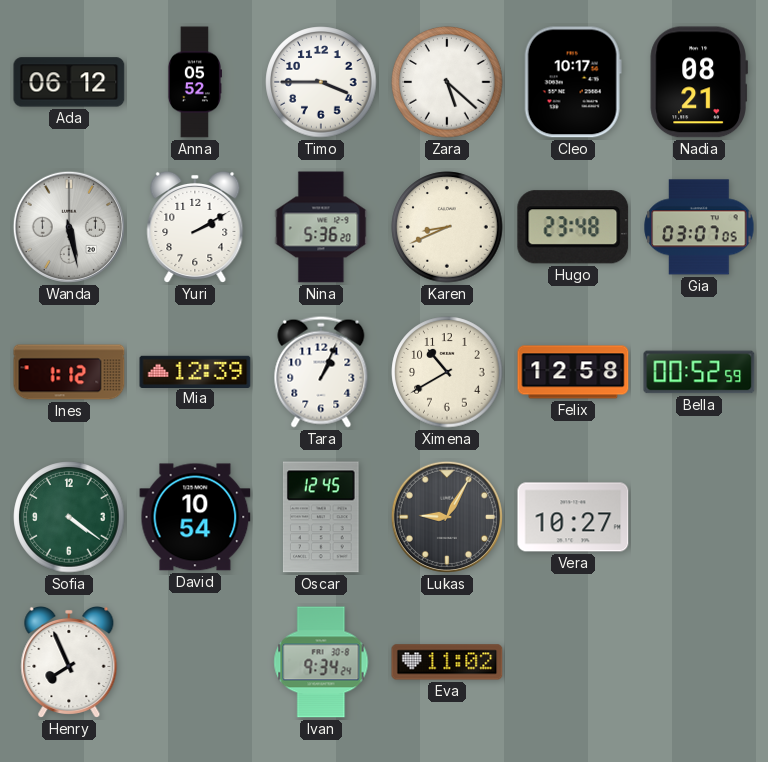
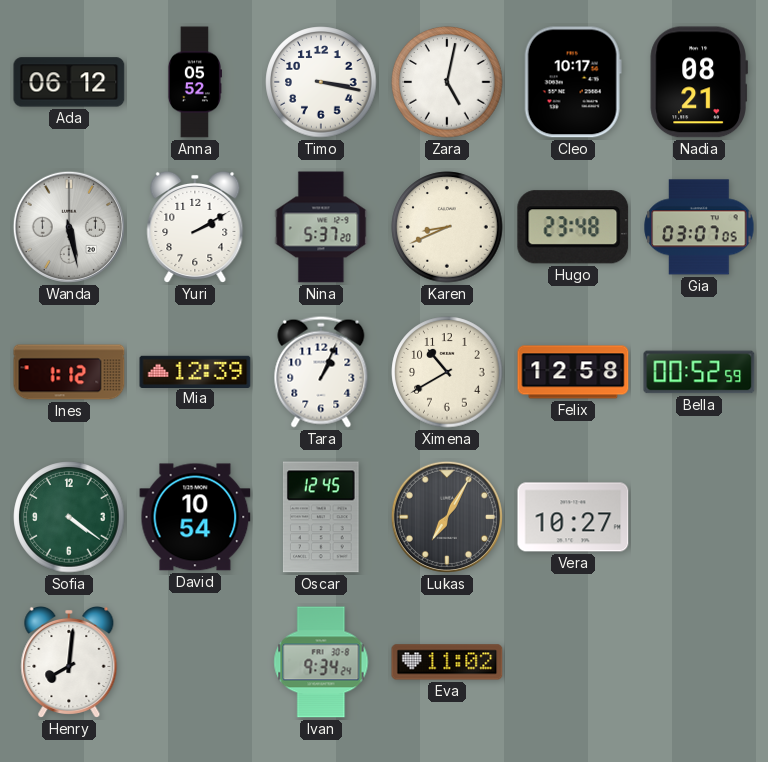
Timo: 3:45 -> 3:17
Zara: 5:22 -> 5:02
Nina: 5:36 -> 5:37
Lukas: 9:05 -> 7:05
Henry: 7:56 -> 8:01
